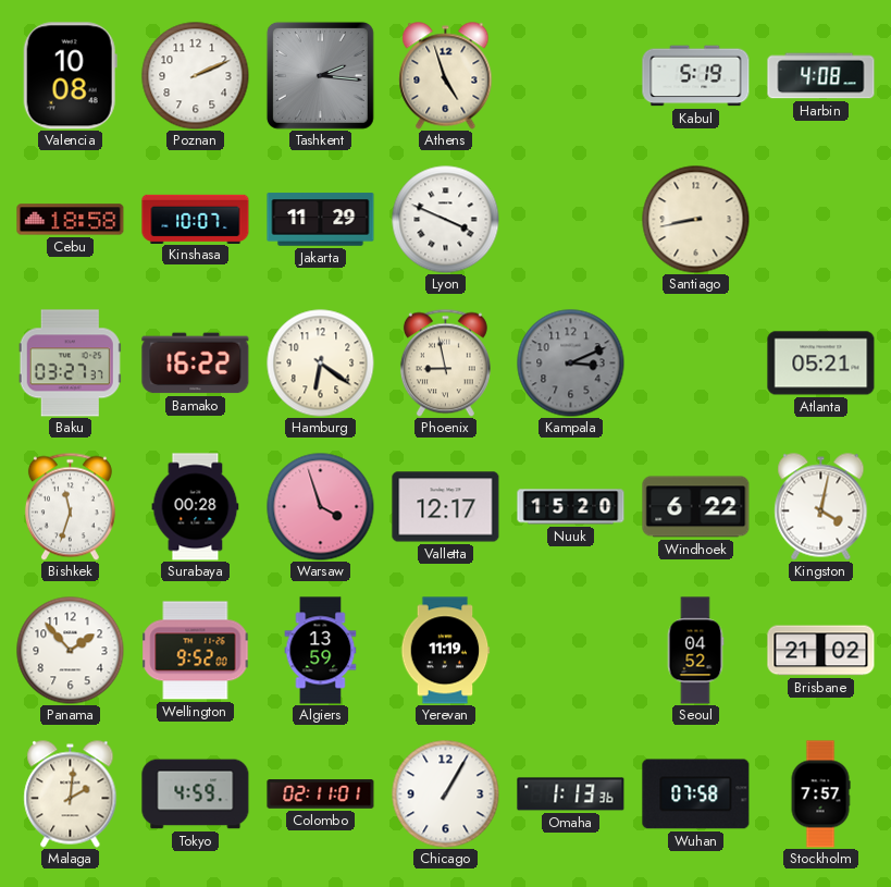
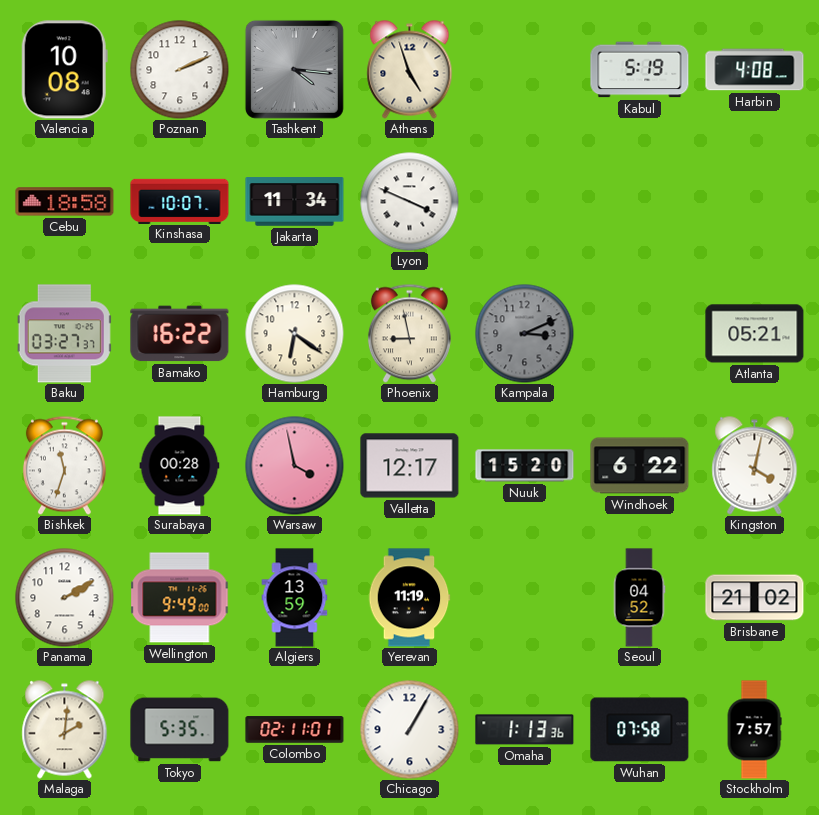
Tashkent: 2:16 -> 4:16
Jakarta: 11:29 -> 11:34
Santiago: 8:43 -> none
Warsaw: 3:57 -> 3:58
Panama: 1:53 -> 2:10
Wellington: 9:52 -> 9:49
Tokyo: 4:59 -> 5:35
